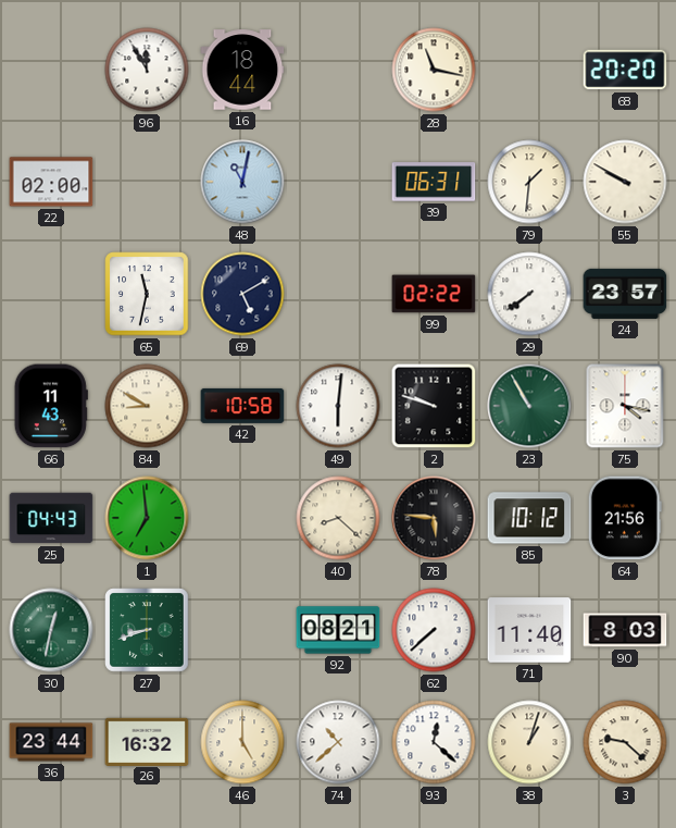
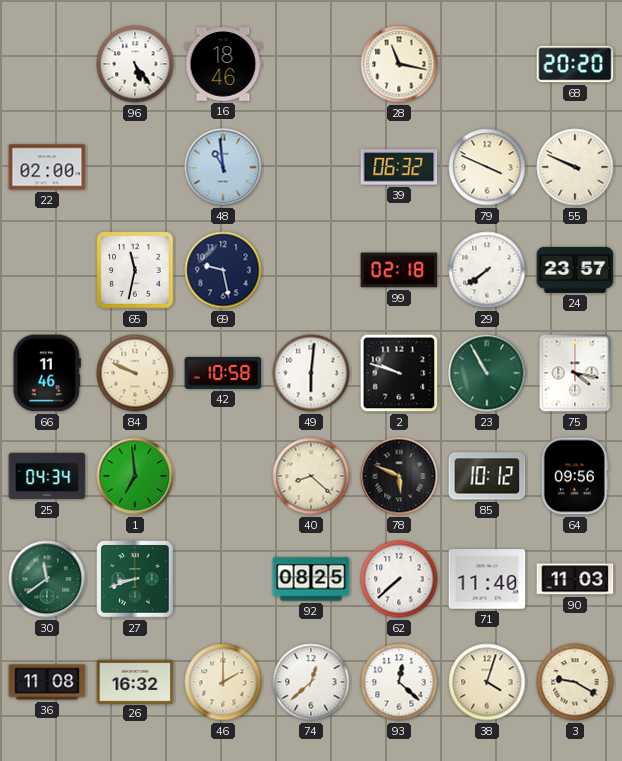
96: 11:55 -> 5:24
16: 18:44 -> 18:46
48: 11:02 -> 10:59
39: 06:31 -> 06:32
79: 1:31 -> 3:49
55: 9:50 -> 9:49
69: 5:10 -> 9:28
99: 02:22 -> 02:18
66: 11:43 -> 11:46
84: 8:50 -> 9:49
25: 04:43 -> 04:34
78: 5:46 -> 5:49
64: 21:56 -> 09:56
30: 12:32 -> 11:39
92: 08:21 -> 08:25
90: 8:03 -> 11:03
36: 23:44 -> 11:08
46: 5:00 -> 2:00
74: 10:38 -> 12:38
38: 1:03 -> 4:03
3: 9:22 -> 9:20
